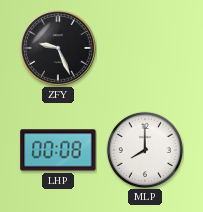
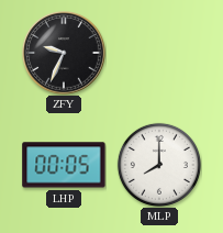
ZFY: 9:26 -> 9:34
LHP: 00:08 -> 00:05
